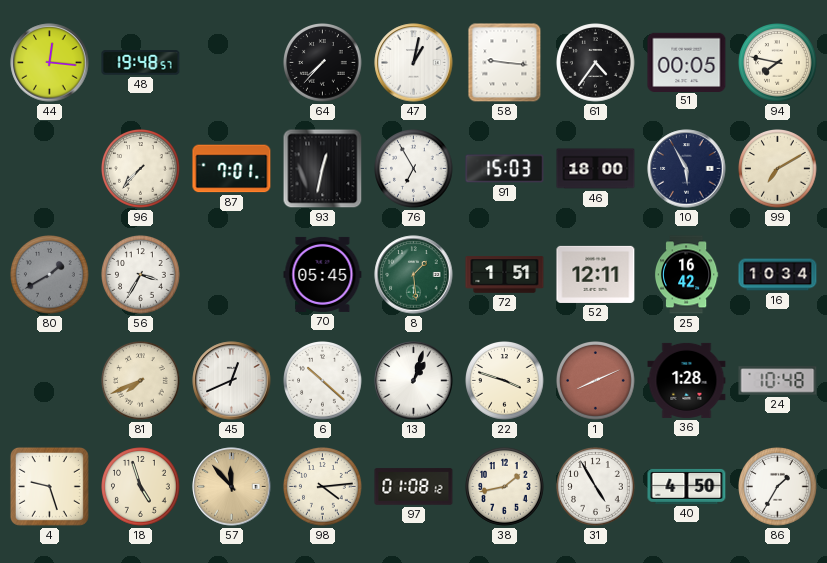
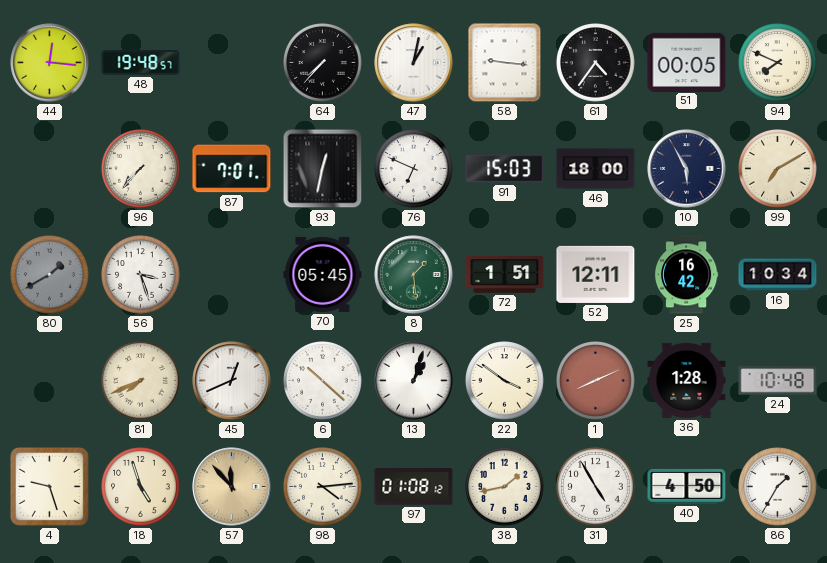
94: 7:47 -> 7:49
76: 6:55 -> 6:49
56: 3:35 -> 3:27
22: 3:48 -> 3:51
